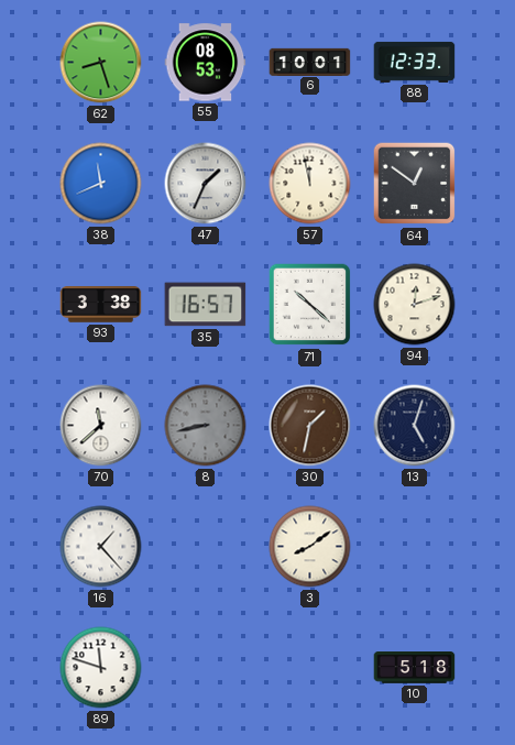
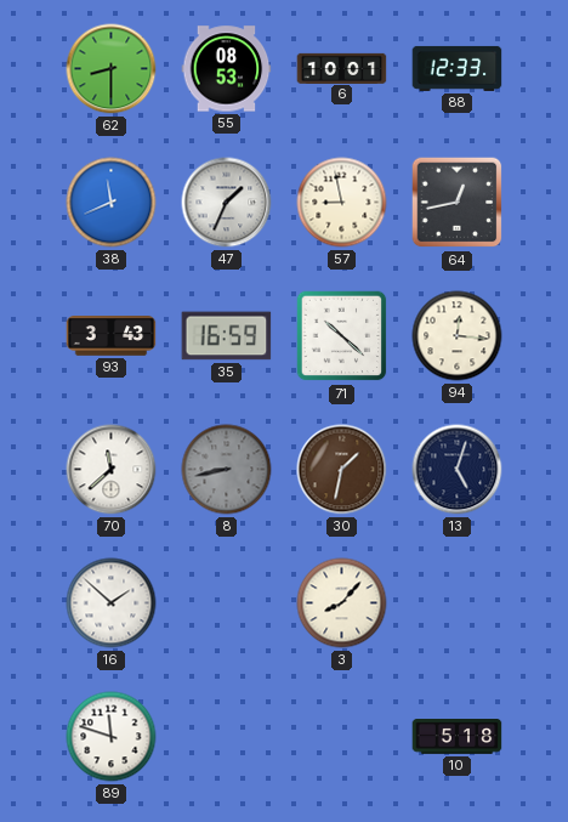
62: 8:27 -> 8:30
57: 11:58 -> 8:58
64: 12:51 -> 12:43
93: 3:38 -> 3:43
35: 16:57 -> 16:59
94: 12:12 -> 12:16
16: 1:23 -> 1:52
3: 8:09 -> 8:07
